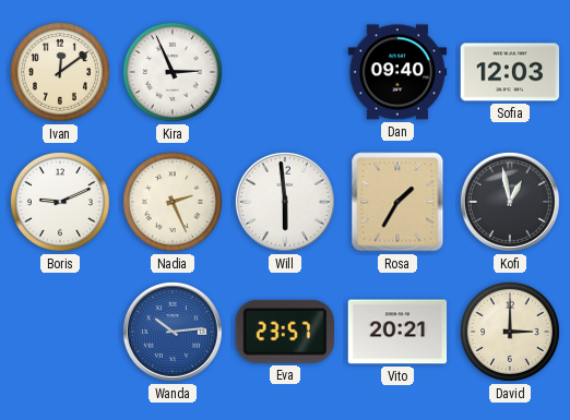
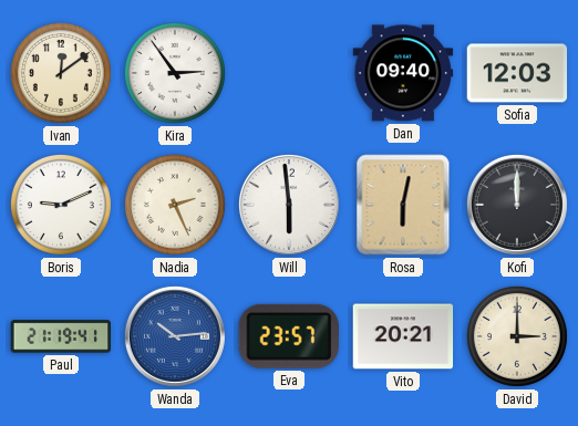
Kira: 2:56 -> 2:54
Rosa: 1:35 -> 6:02
Kofi: 12:58 -> 12:00
Paul: none -> 21:19
